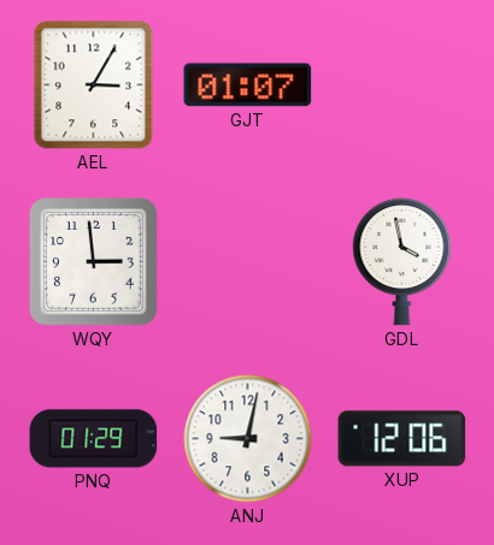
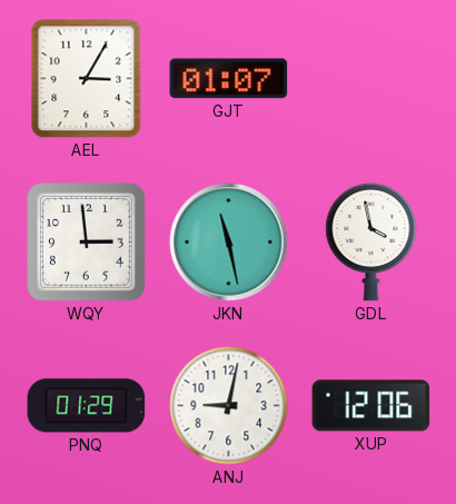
JKN: none -> 11:28
